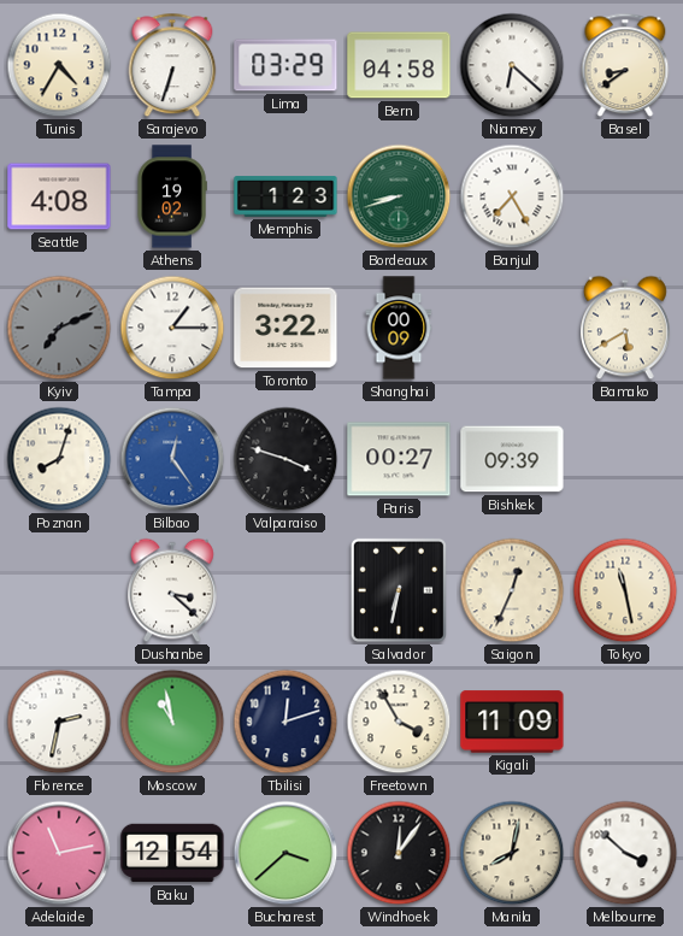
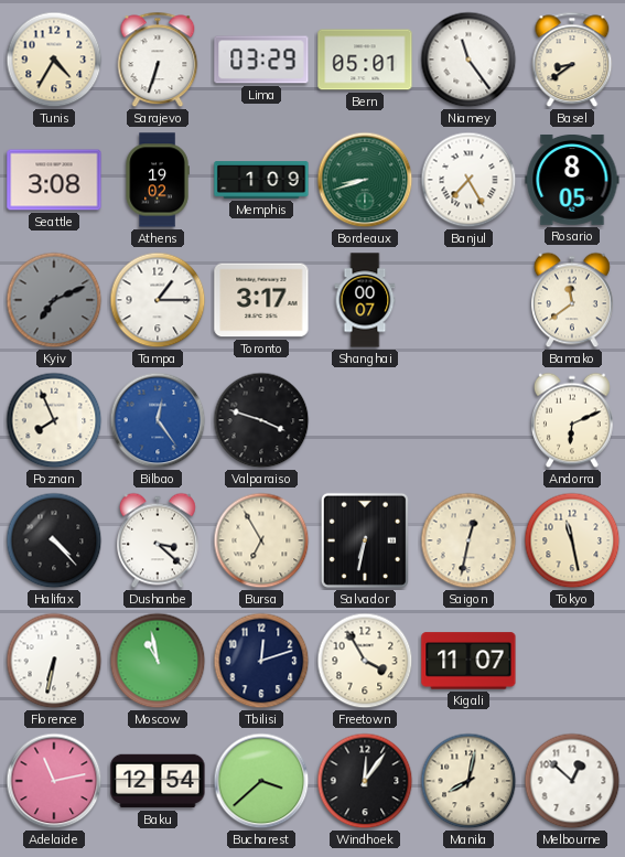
Bern: 04:58 -> 05:01
Niamey: 6:22 -> 11:24
Seattle: 4:08 -> 3:08
Memphis: 1:23 -> 1:09
Rosario: none -> 8:05
Toronto: 3:22 -> 3:17
Shanghai: 00:09 -> 00:07
Bamako: 5:40 -> 11:39
Poznan: 8:03 -> 7:56
Paris: 00:27 -> none
Bishkek: 09:39 -> none
Andorra: none -> 6:11
Halifax: none -> 4:23
Bursa: none -> 6:55
Saigon: 12:34 -> 12:32
Florence: 2:32 -> 6:32
Kigali: 11:09 -> 11:07
Melbourne: 3:52 -> 12:52
